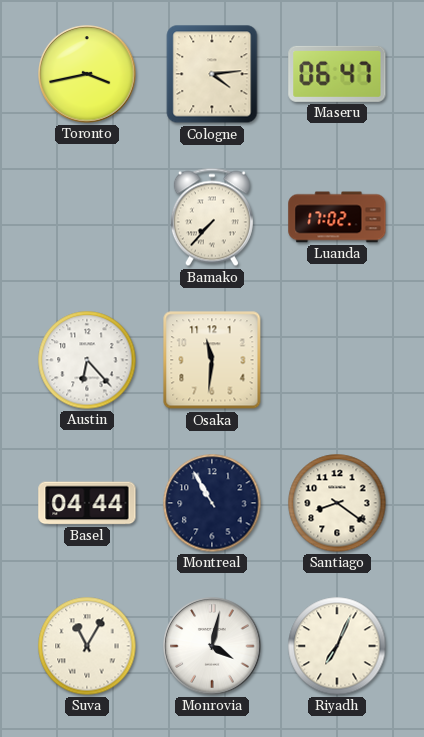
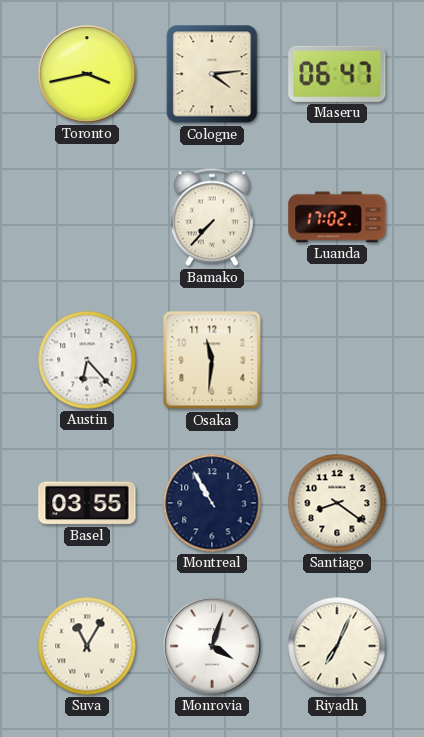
Basel: 04:44 -> 03:55
Monrovia: 4:02 -> 4:03
